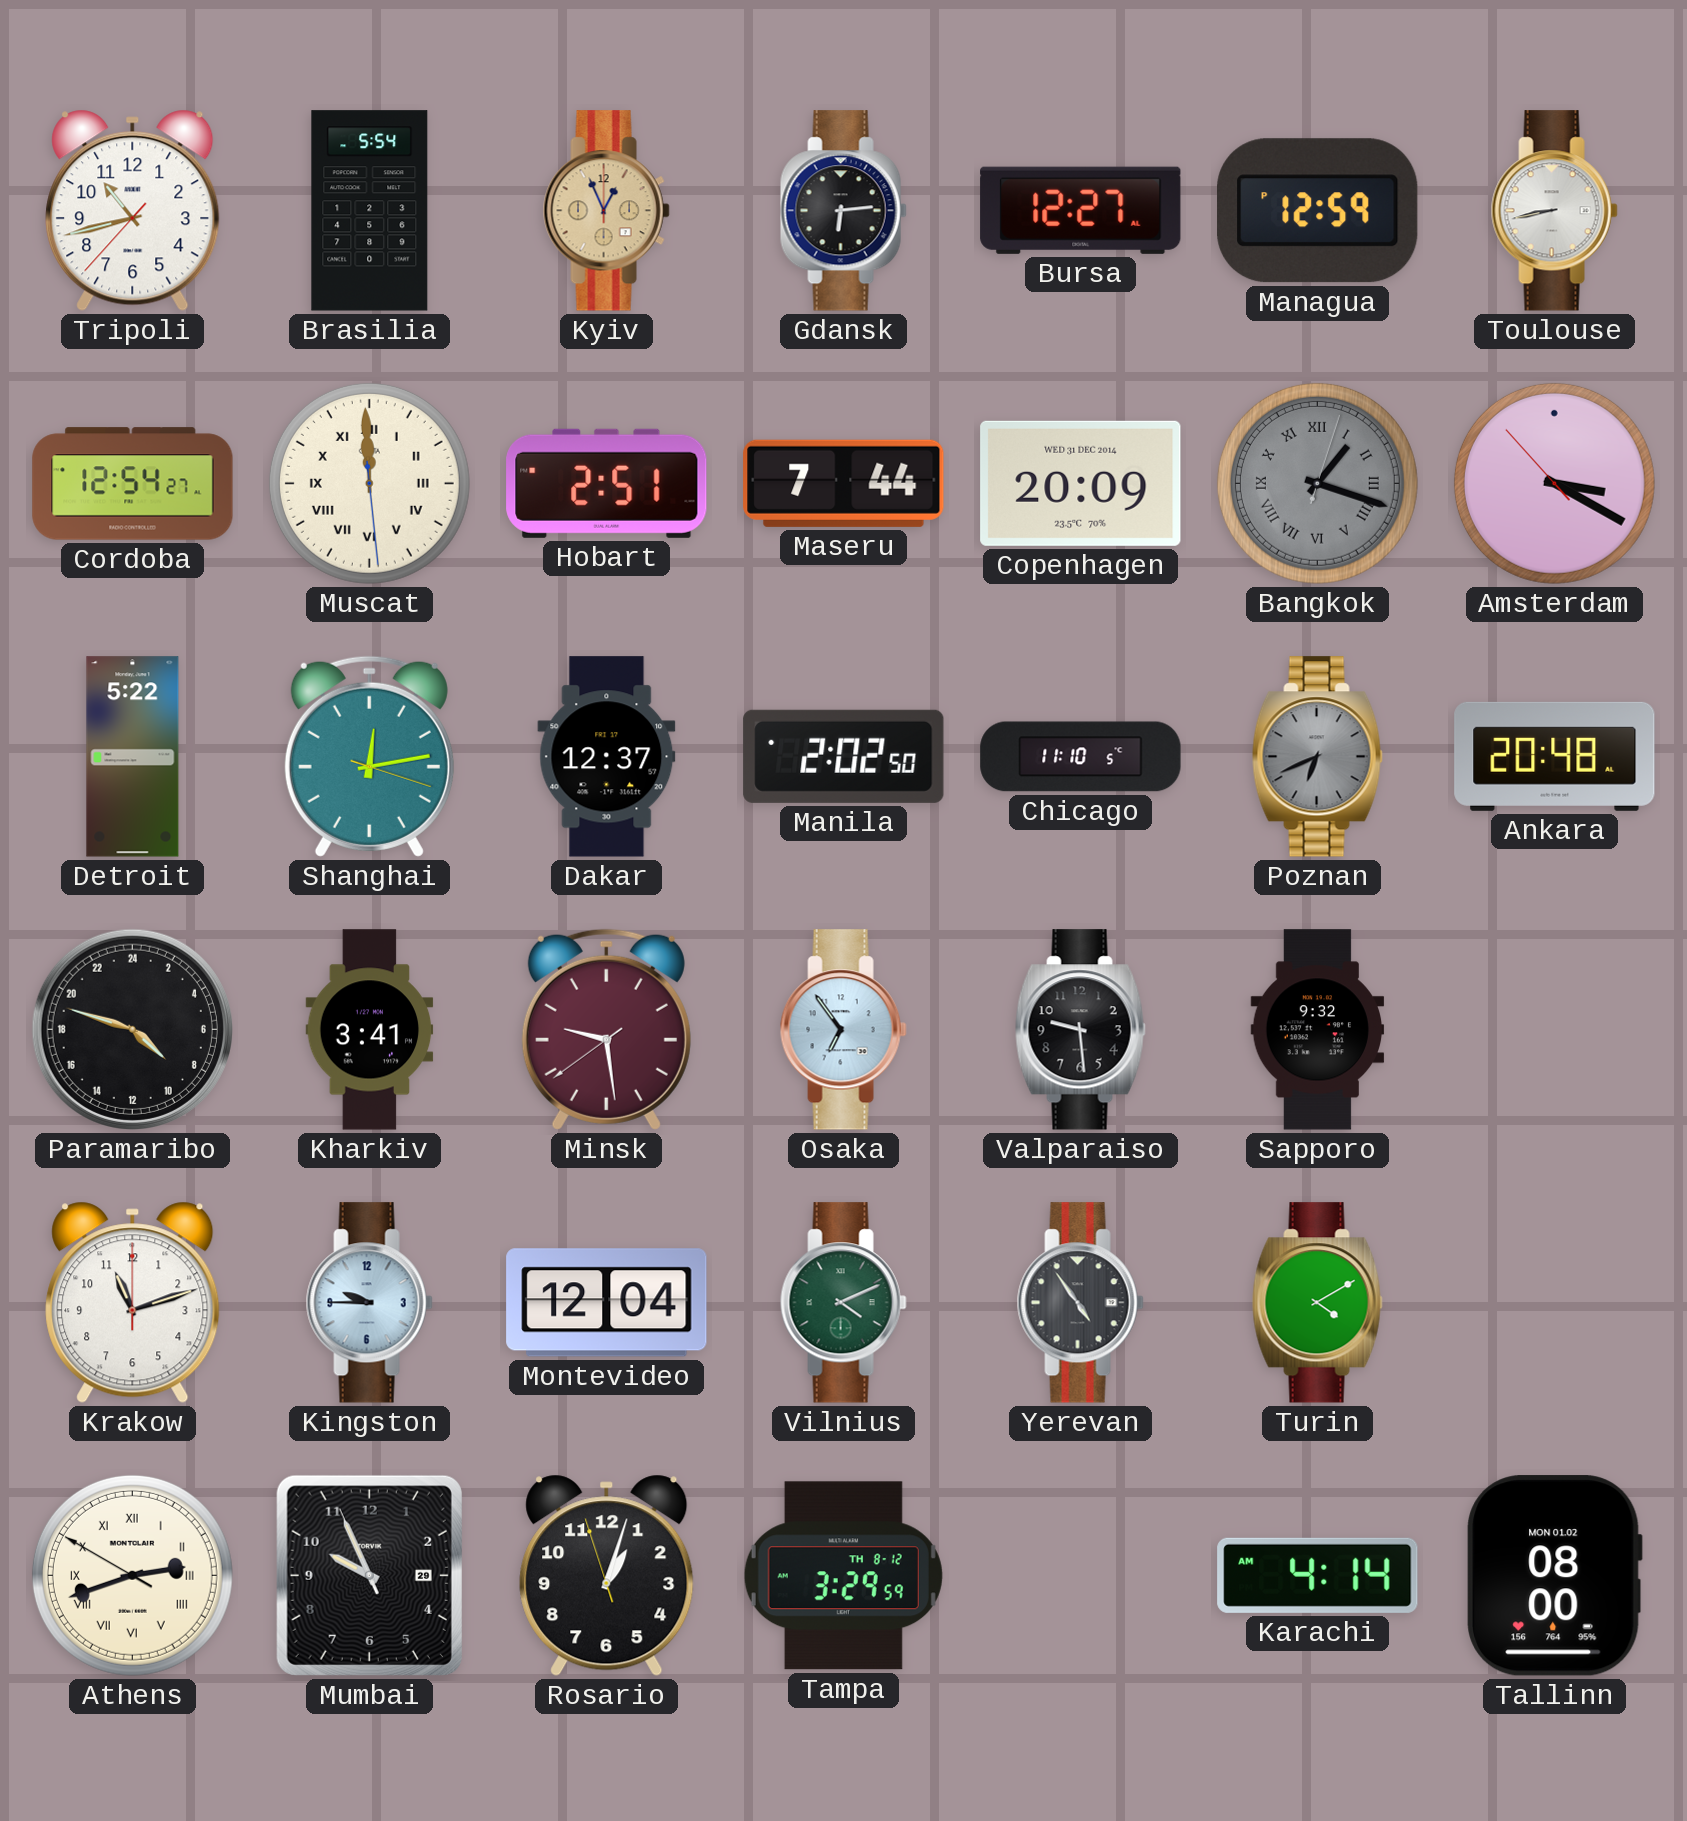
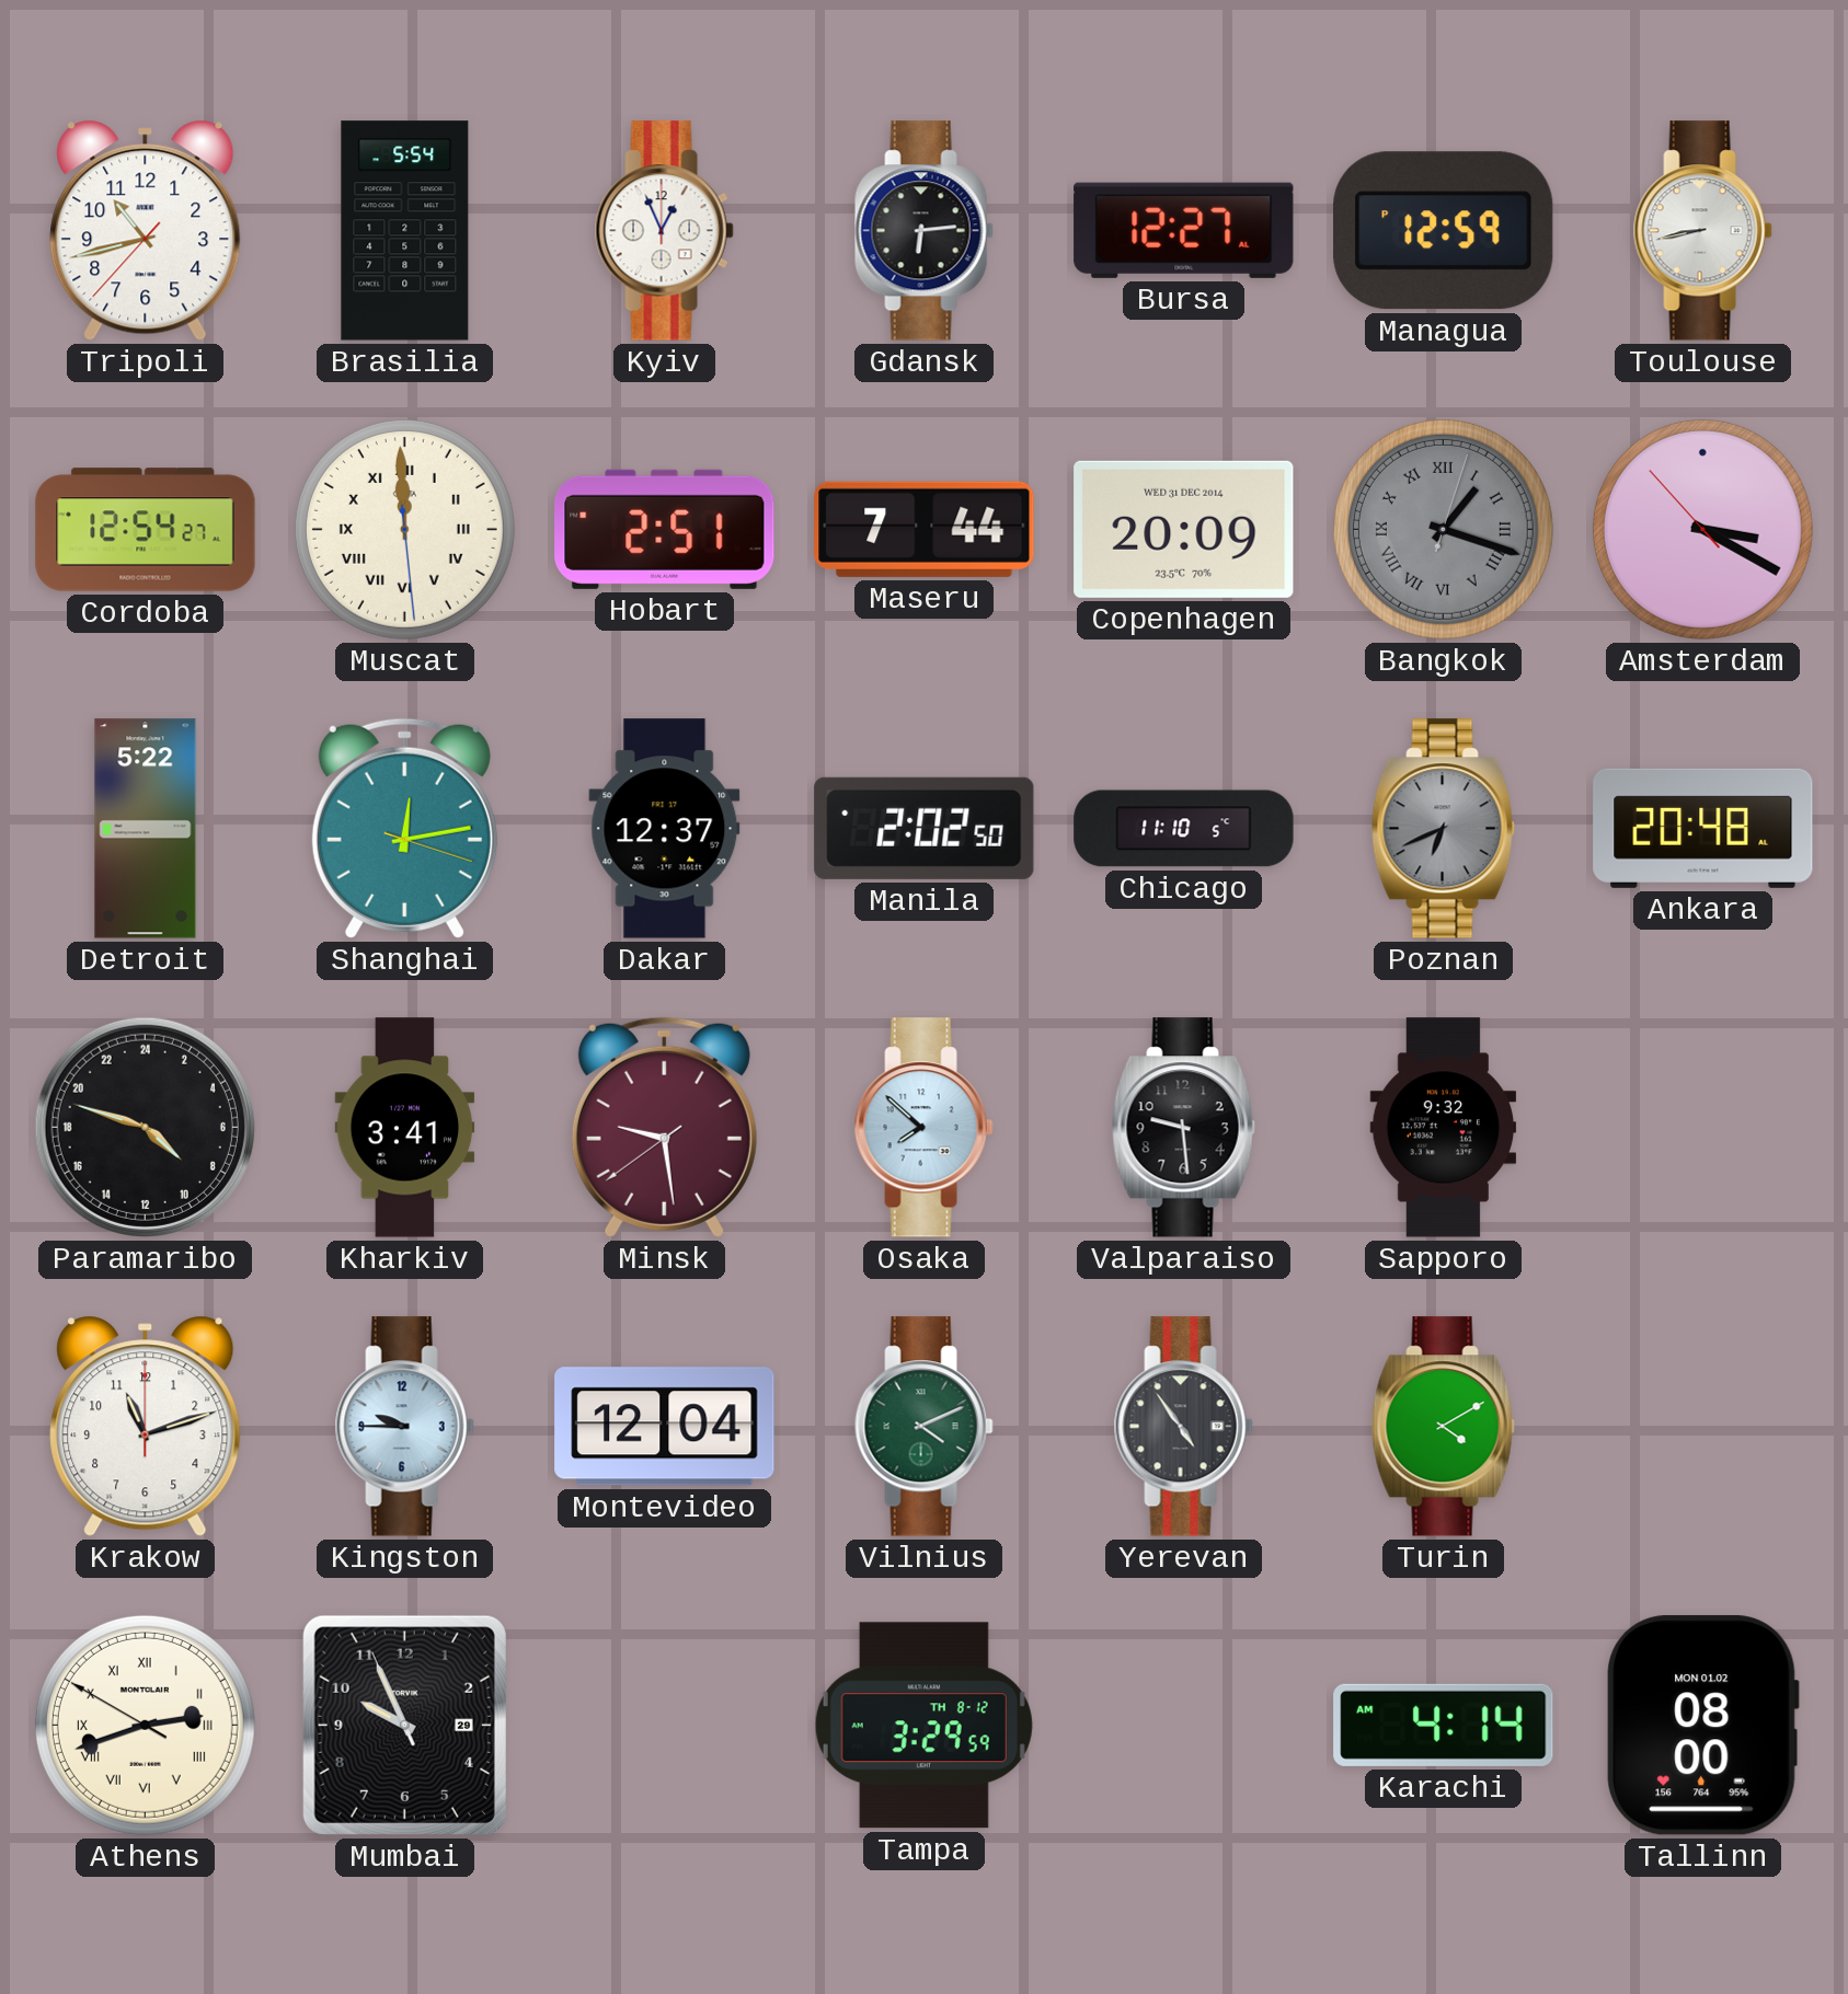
Kyiv dial: champagne -> white
Osaka: 6:54 -> 7:52
Rosario: 1:02 -> none
